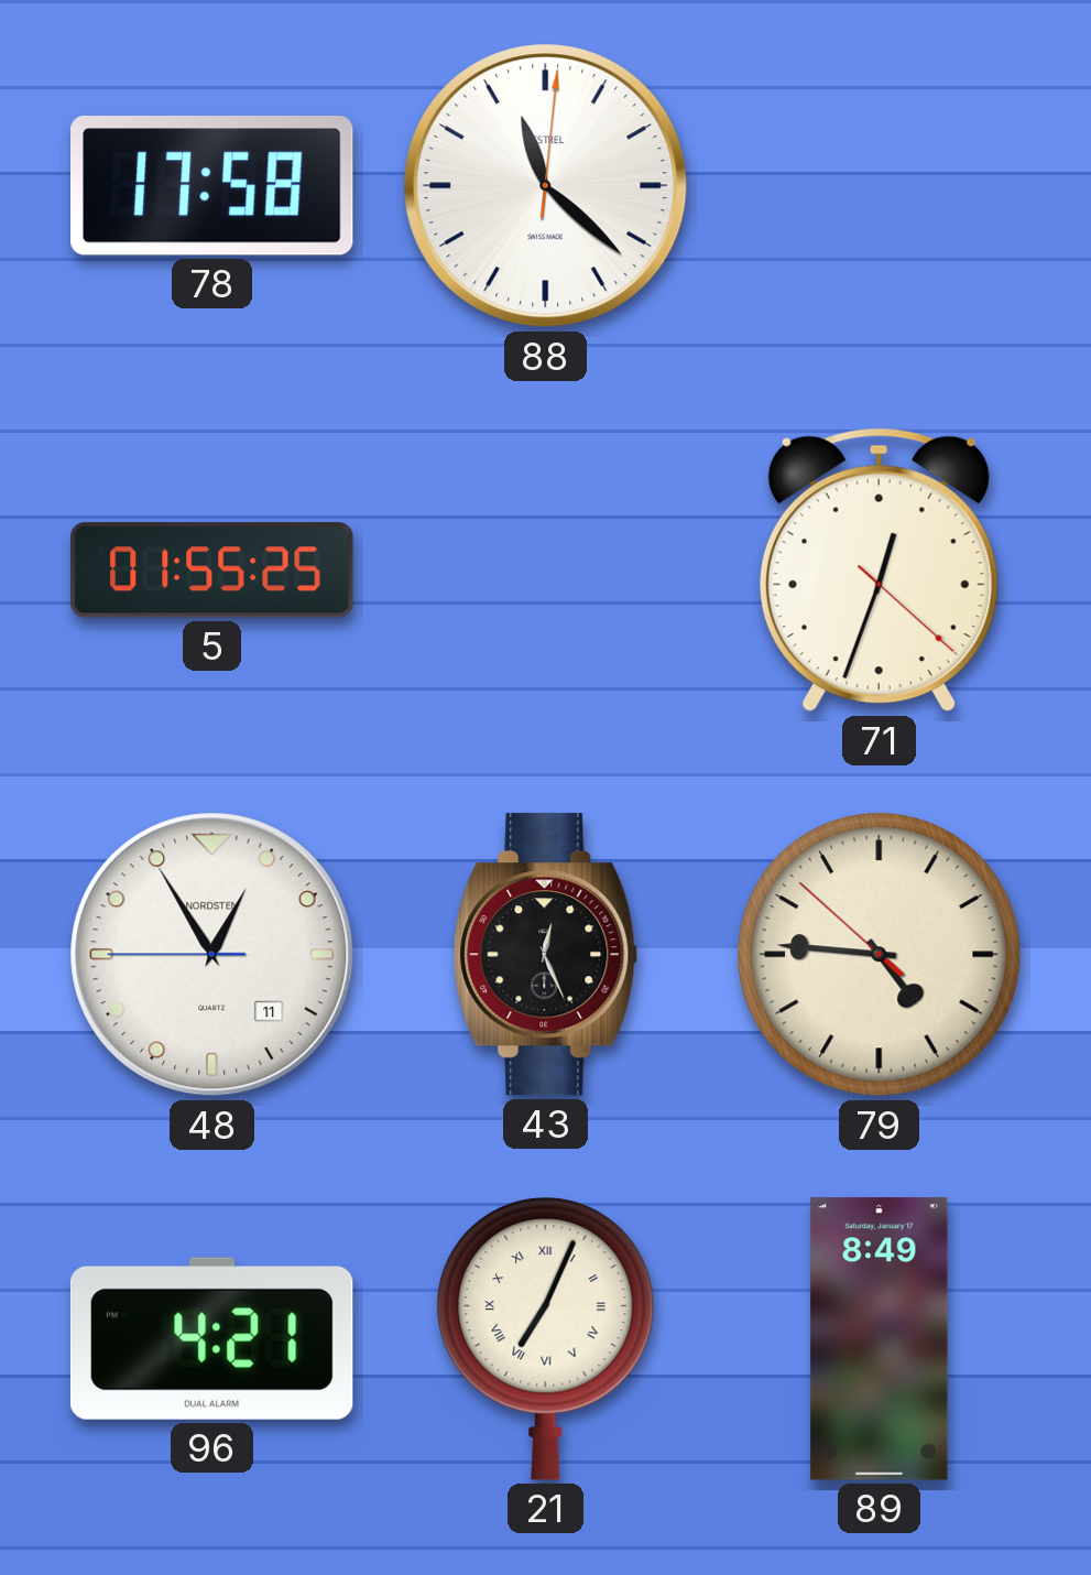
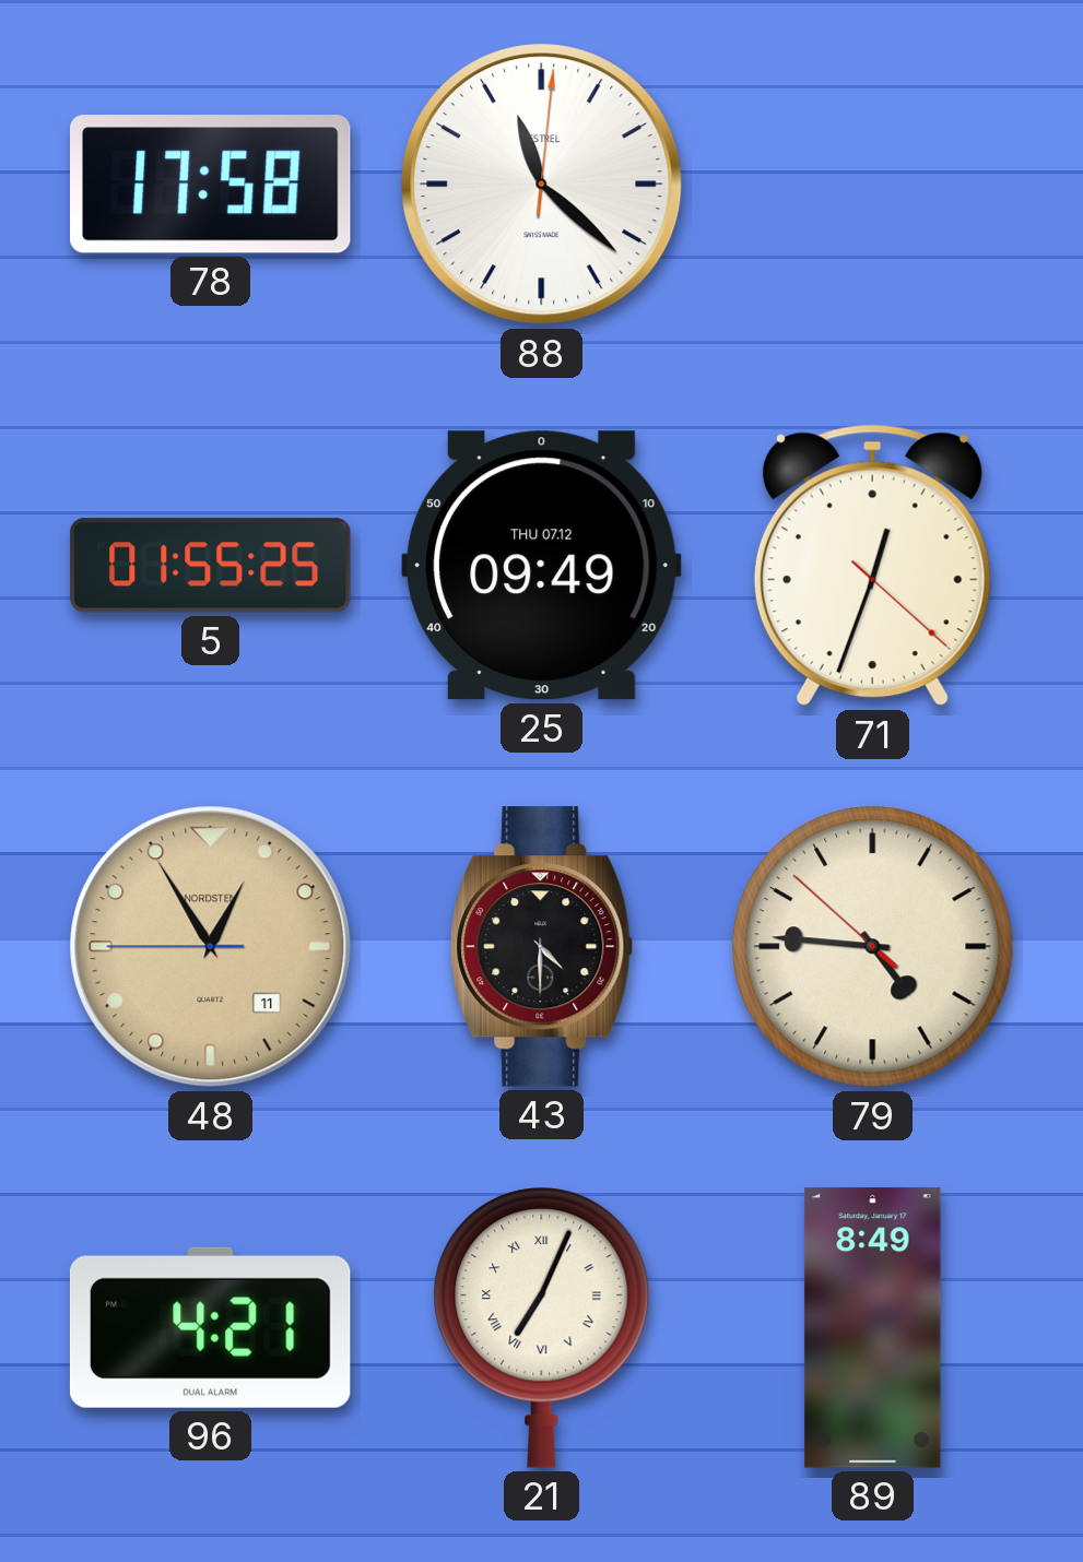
25: none -> 09:49
48 dial: white -> champagne
43: 12:26 -> 4:30
